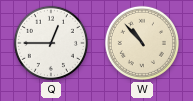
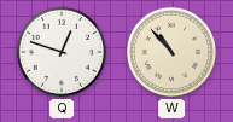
Q: 12:45 -> 12:48
